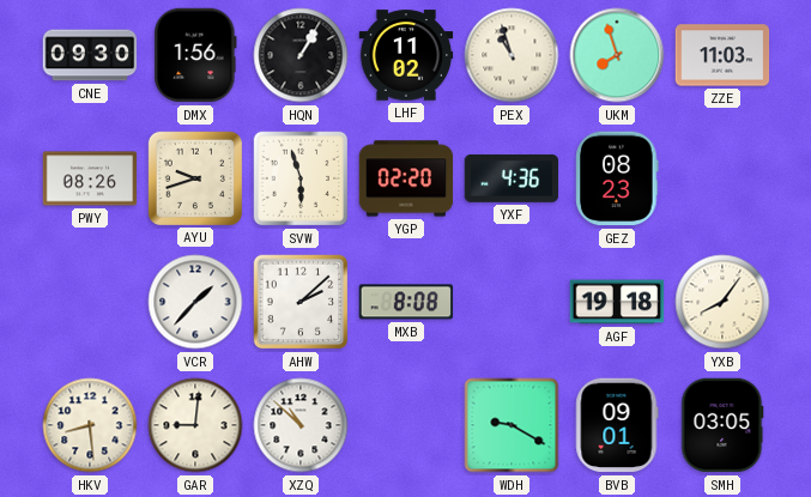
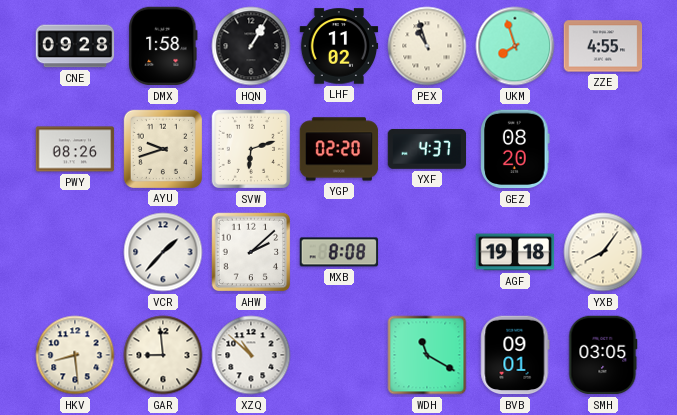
CNE: 09:30 -> 09:28
DMX: 1:56 -> 1:58
ZZE: 11:03 -> 4:55
SVW: 5:57 -> 6:12
YXF: 4:36 -> 4:37
GEZ: 08:23 -> 08:20
GAR: 9:01 -> 8:59
WDH: 9:20 -> 11:20
